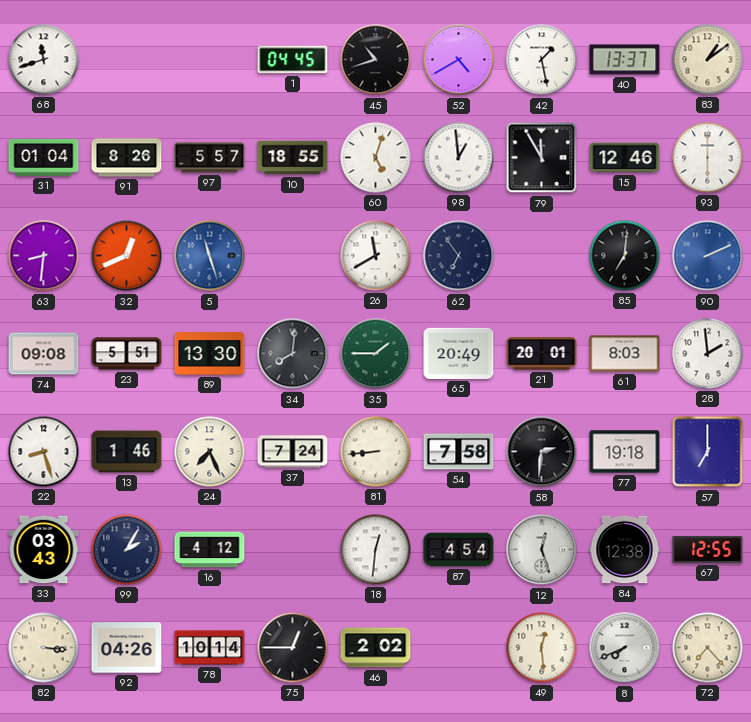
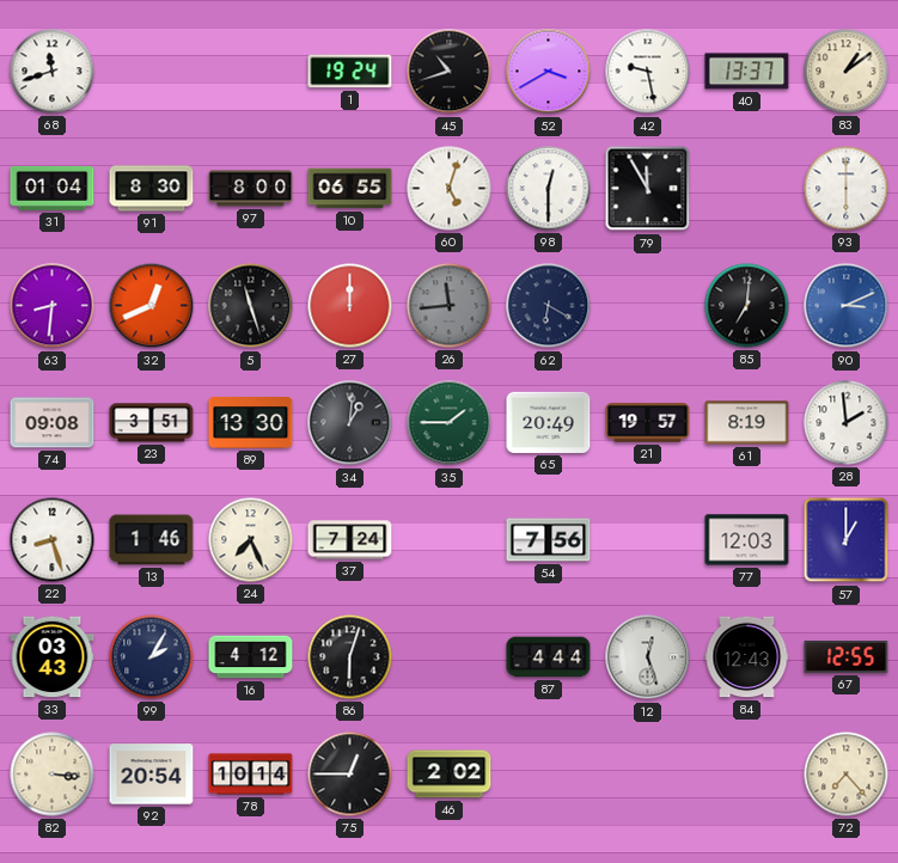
1: 04:45 -> 19:24
52: 4:40 -> 3:40
42: 1:28 -> 9:28
91: 8:26 -> 8:30
97: 5:57 -> 8:00
10: 18:55 -> 06:55
98: 12:59 -> 12:30
15: 12:46 -> none
5 dial: blue -> black
27: none -> 12:00
26: 11:40 -> 11:44
26 dial: white -> grey
62: 6:54 -> 6:20
90: 2:11 -> 3:11
23: 5:51 -> 3:51
34: 8:01 -> 1:01
21: 20:01 -> 19:57
61: 8:03 -> 8:19
81: 8:44 -> none
54: 7:58 -> 7:56
58: 2:31 -> none
77: 19:18 -> 12:03
57: 7:00 -> 1:00
86: none -> 6:03
18: 12:31 -> none
87: 4:54 -> 4:44
84: 12:38 -> 12:43
92: 04:26 -> 20:54
49: 12:29 -> none
8: 7:41 -> none
